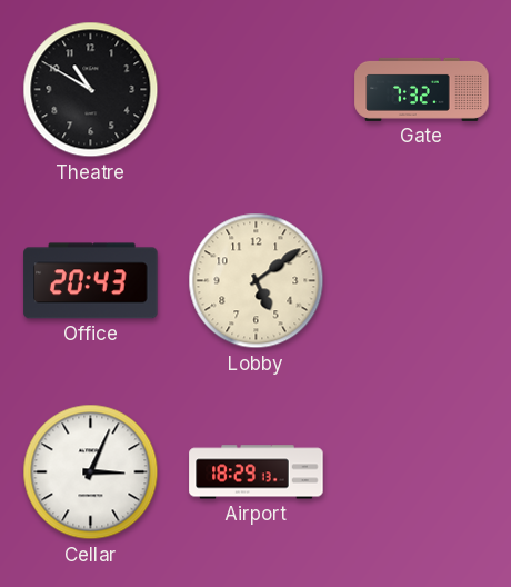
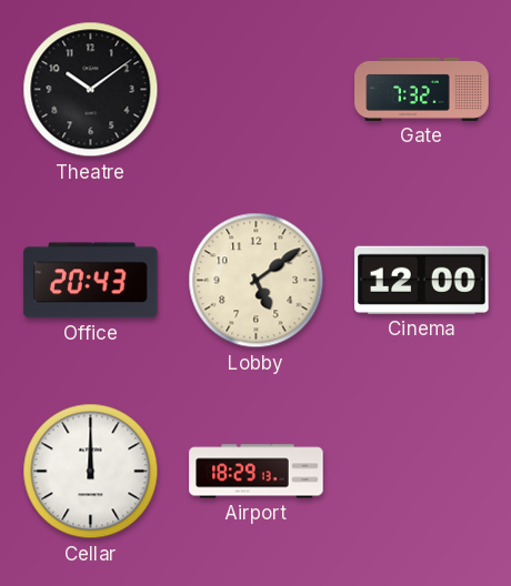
Theatre: 10:50 -> 10:09
Cinema: none -> 12:00
Cellar: 3:04 -> 12:00
